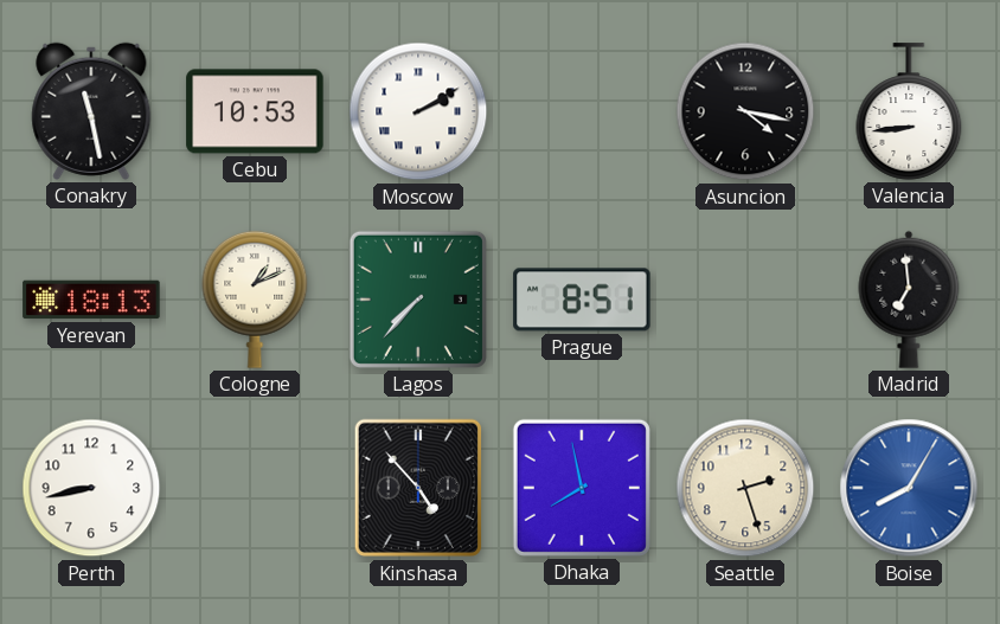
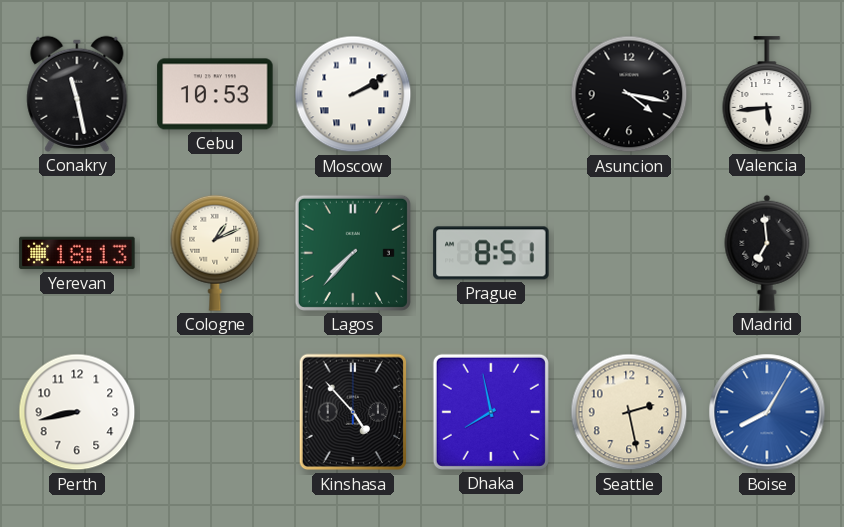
Valencia: 8:44 -> 5:44
Seattle: 2:27 -> 2:28
